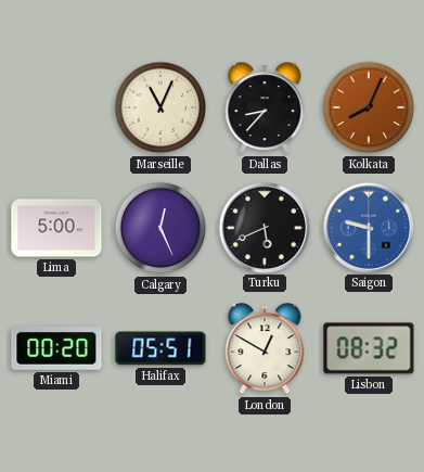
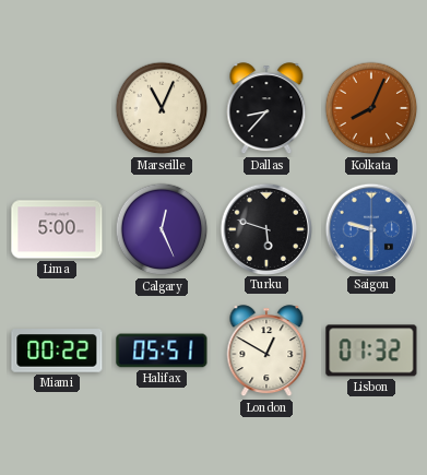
Turku: 5:41 -> 5:48
Miami: 00:20 -> 00:22
Lisbon: 08:32 -> 01:32
